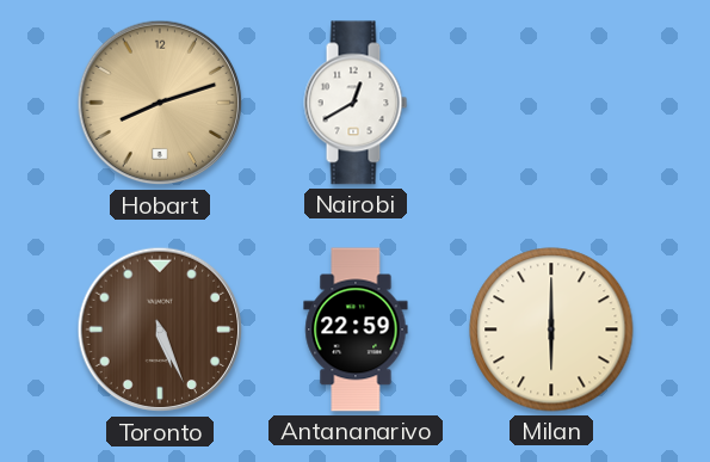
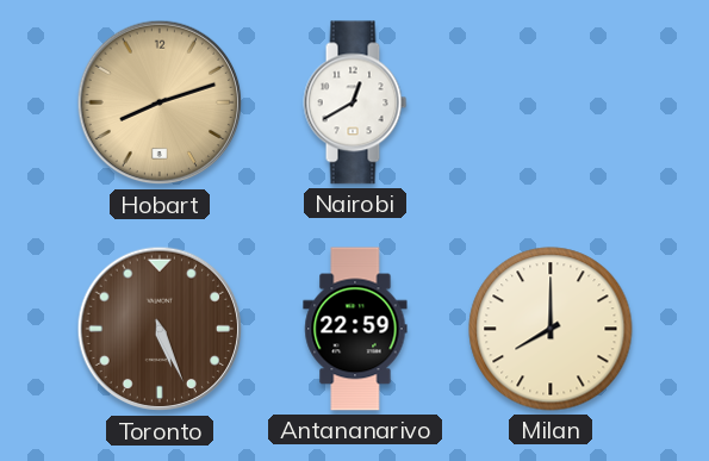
Milan: 6:00 -> 8:00
